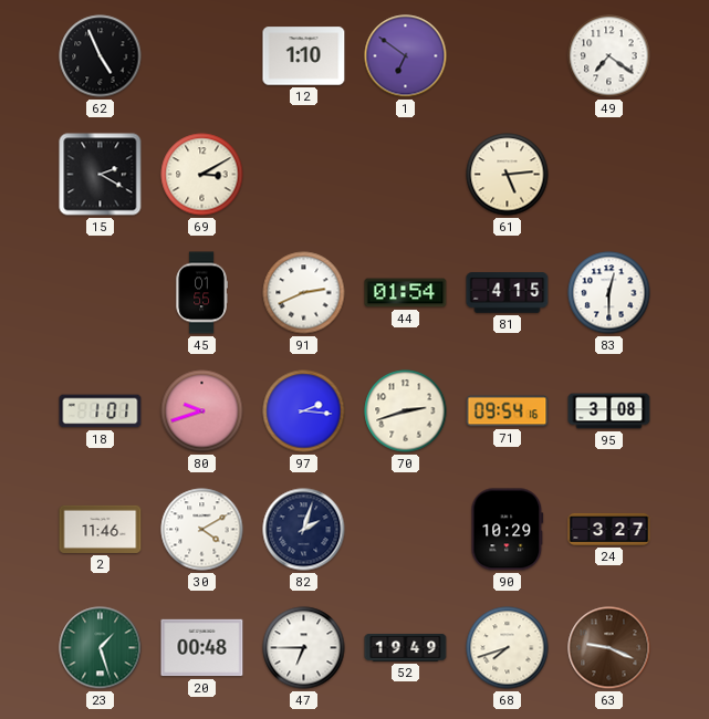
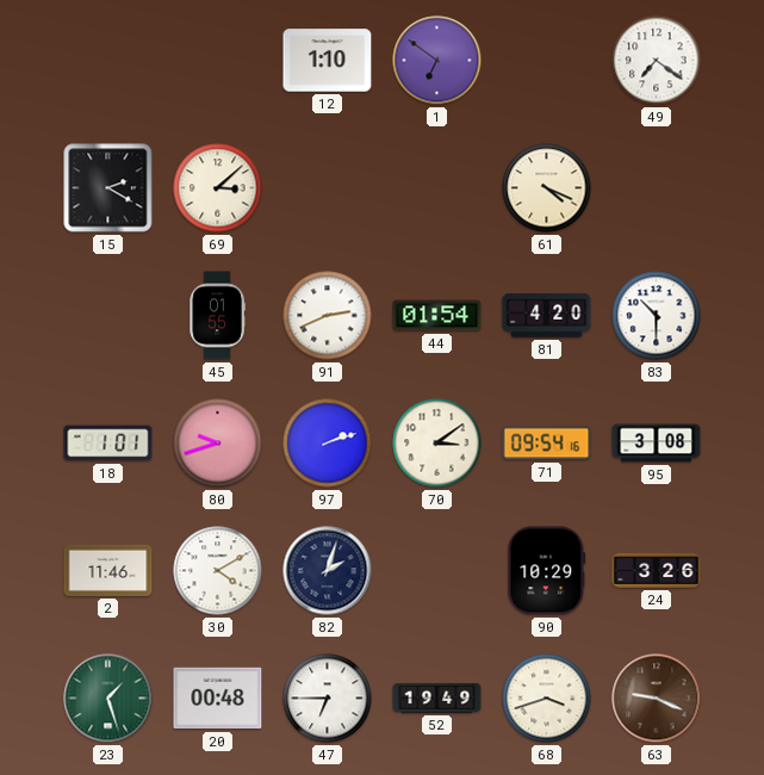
62: 4:56 -> none
69: 3:10 -> 3:08
61: 5:14 -> 4:19
81: 4:15 -> 4:20
83: 12:30 -> 10:30
97: 2:16 -> 2:12
70: 2:42 -> 3:09
24: 3:27 -> 3:26
68: 7:42 -> 3:42
